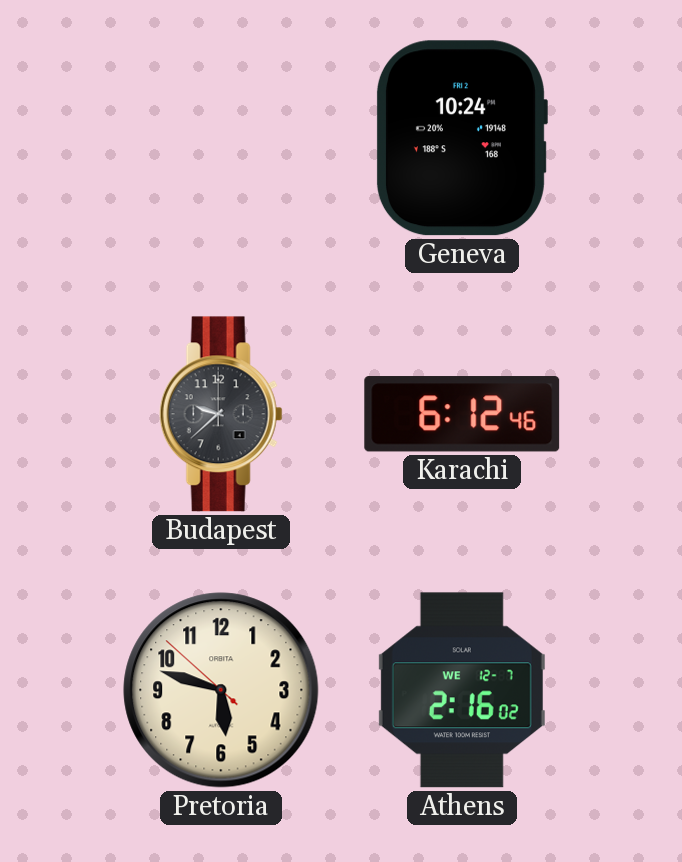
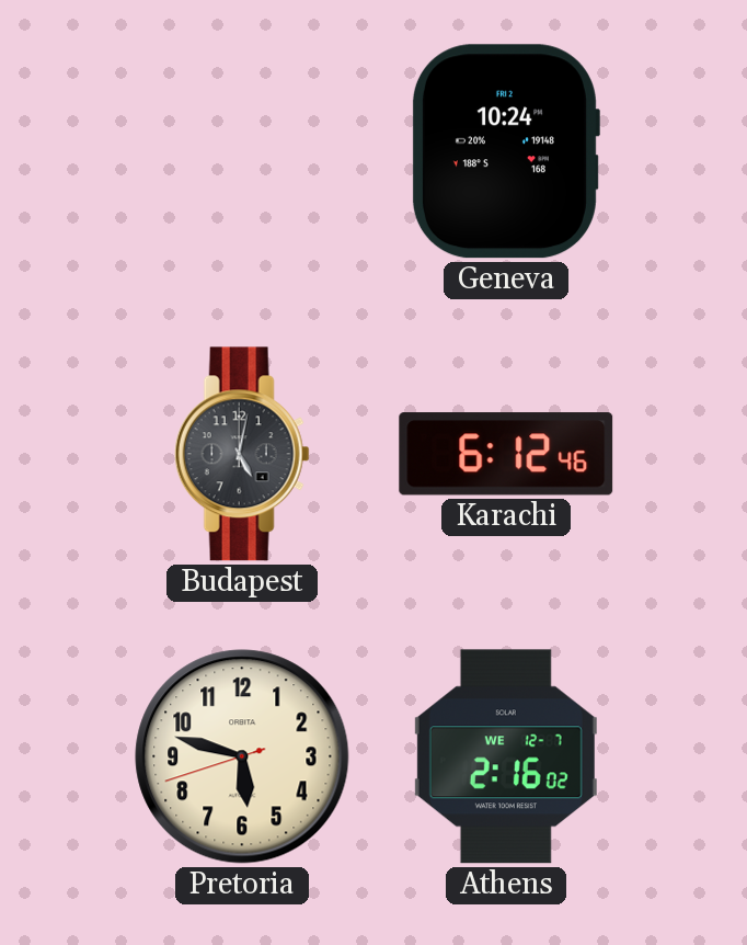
Budapest: 9:38 -> 5:02
Pretoria: 5:47:52 -> 5:47:42
